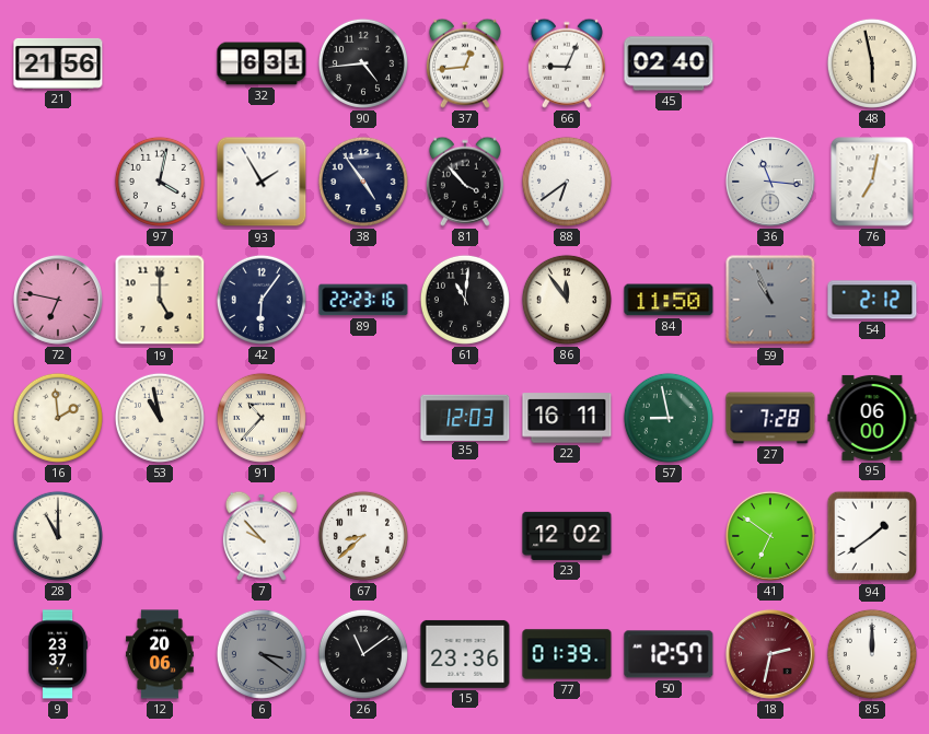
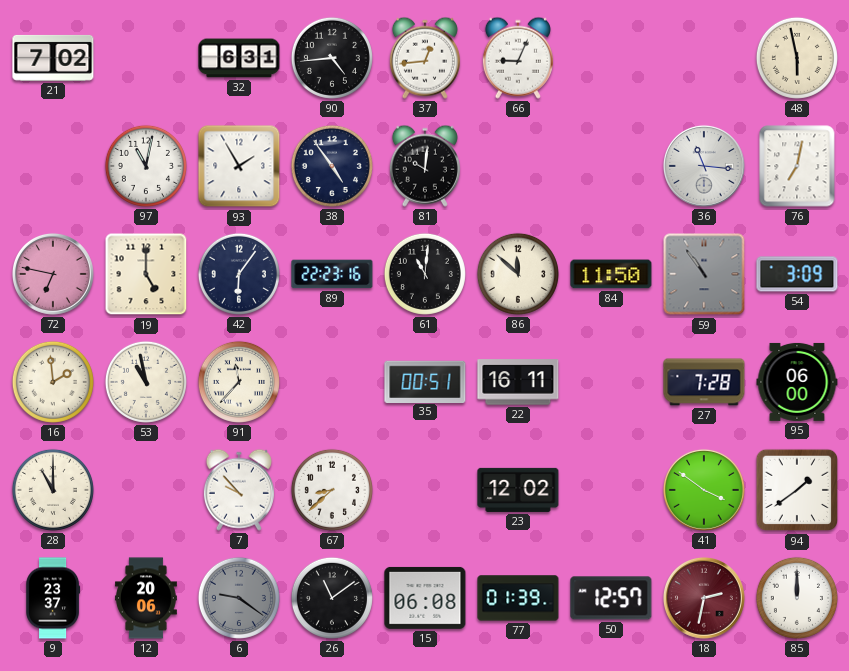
21: 21:56 -> 7:02
45: 02:40 -> none
97: 4:02 -> 11:02
81: 3:53 -> 10:01
88: 6:39 -> none
86: 11:54 -> 11:52
59: 10:56 -> 10:54
54: 2:12 -> 3:09
91: 10:37 -> 11:37
35: 12:03 -> 00:51
57: 8:58 -> none
41: 6:51 -> 3:51
6: 3:21 -> 9:21
15: 23:36 -> 06:08
